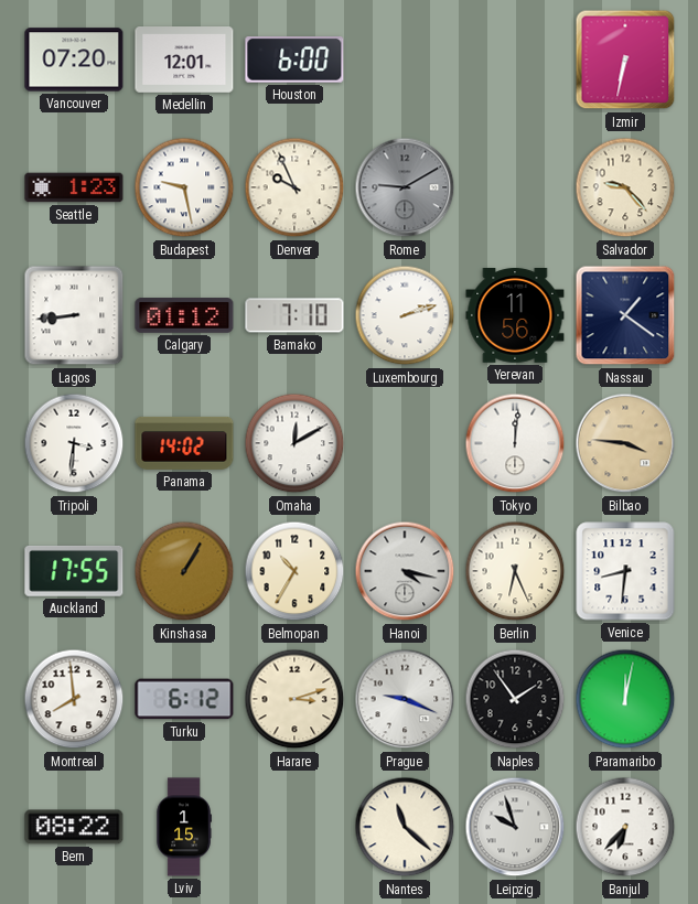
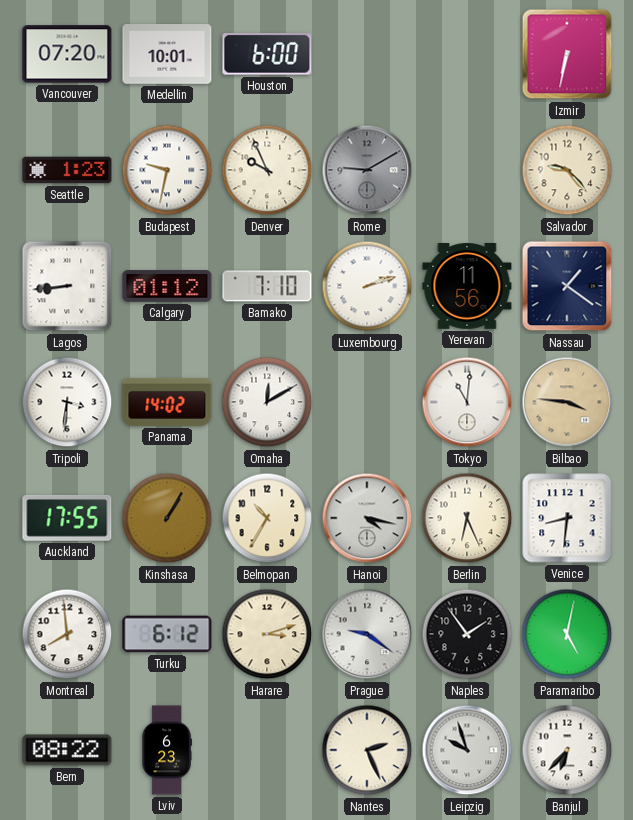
Medellin: 12:01 -> 10:01
Budapest: 9:28 -> 9:32
Tokyo: 12:01 -> 11:01
Prague: 9:19 -> 9:21
Paramaribo: 12:02 -> 5:02
Lviv: 1:15 -> 6:23
Nantes: 11:22 -> 2:26
